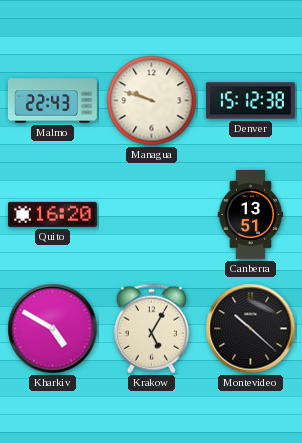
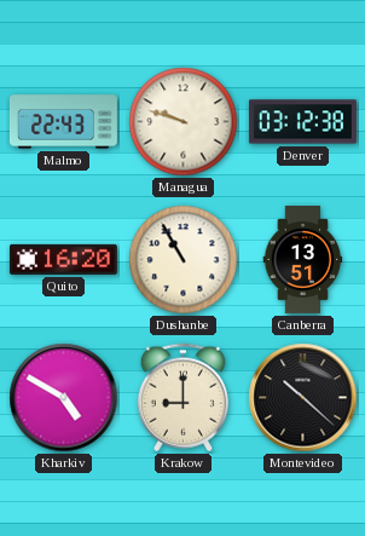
Denver: 15:12 -> 03:12
Dushanbe: none -> 10:55
Krakow: 5:05 -> 9:00
